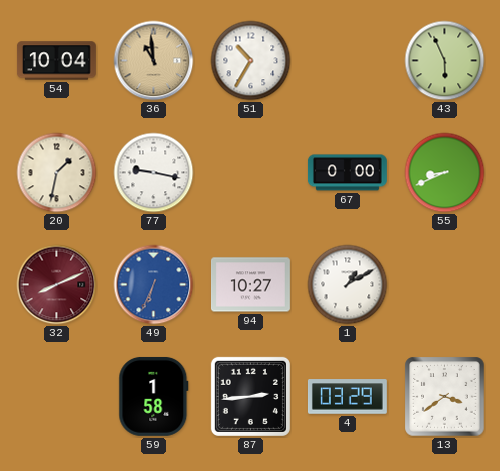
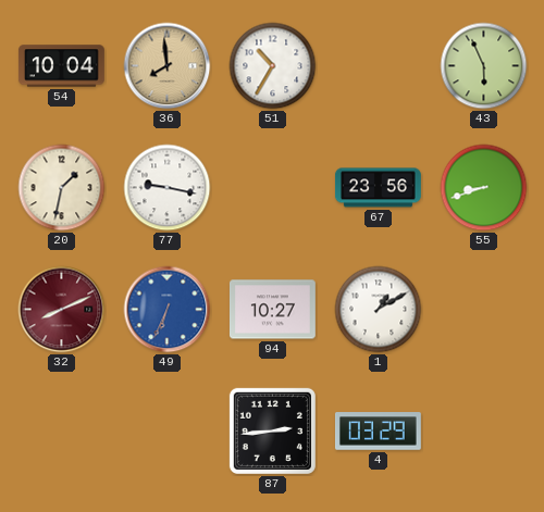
36: 10:59 -> 7:59
67: 0:00 -> 23:56
55: 8:41 -> 8:42
59: 1:58 -> none
13: 3:39 -> none
